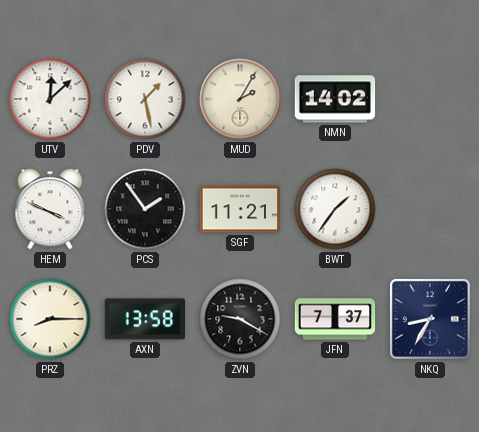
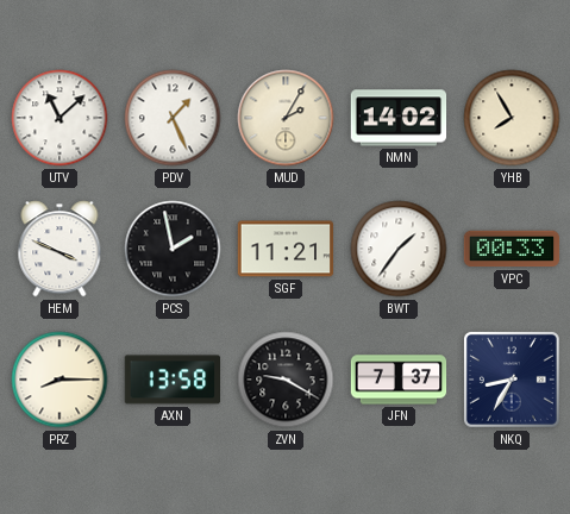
UTV: 12:08 -> 11:08
PDV: 1:28 -> 1:26
YHB: none -> 7:55
PCS: 1:54 -> 1:58
VPC: none -> 00:33
